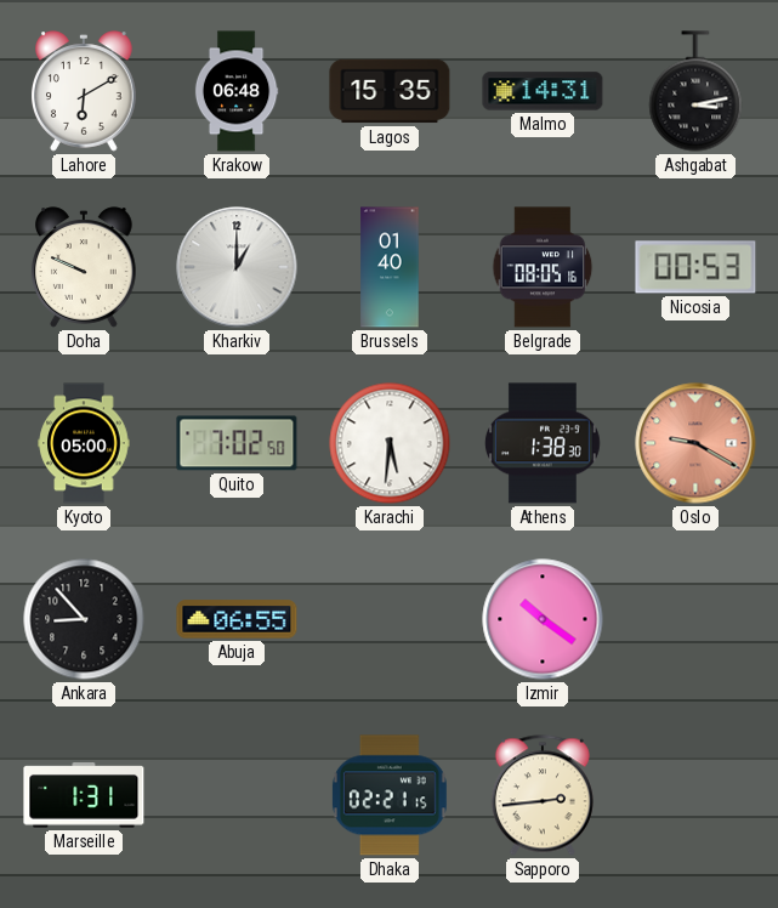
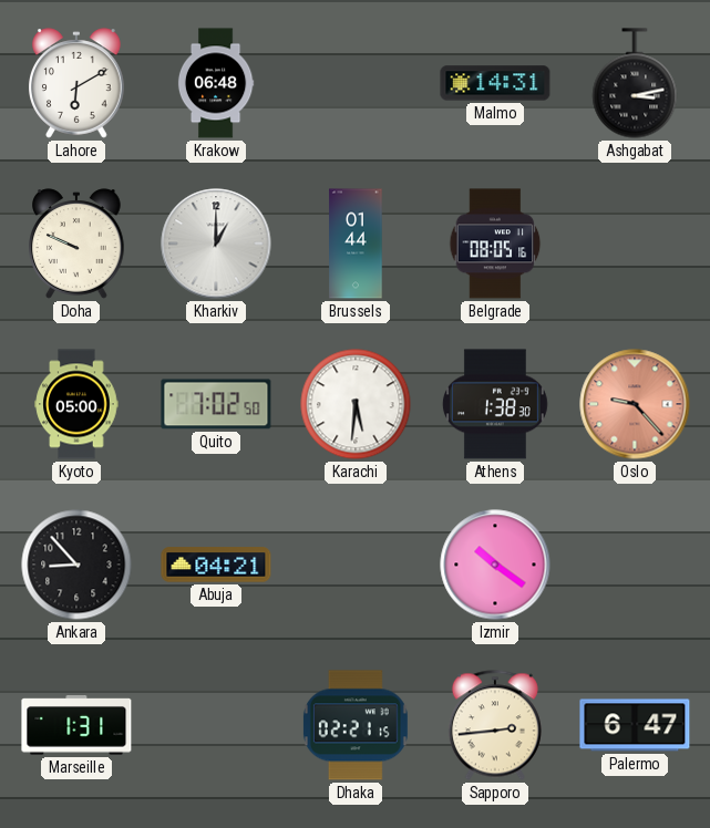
Lagos: 15:35 -> none
Brussels: 01:40 -> 01:44
Nicosia: 00:53 -> none
Oslo: 9:20 -> 9:23
Abuja: 06:55 -> 04:21
Palermo: none -> 6:47
